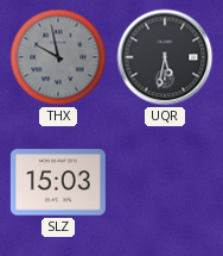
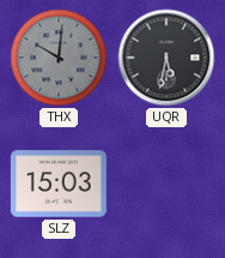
THX: 9:58 -> 10:01
